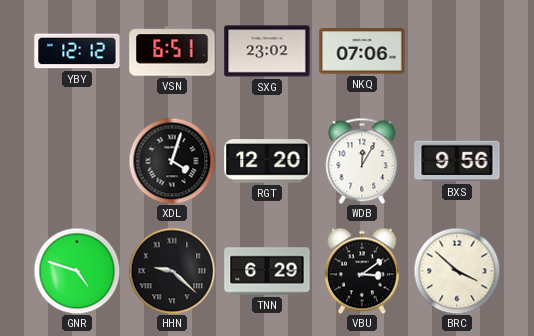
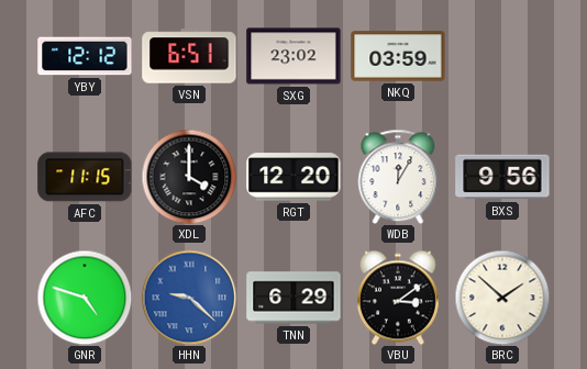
NKQ: 07:06 -> 03:59
AFC: none -> 11:15
XDL: 4:03 -> 4:00
HHN dial: black -> blue
BRC: 3:52 -> 1:52
